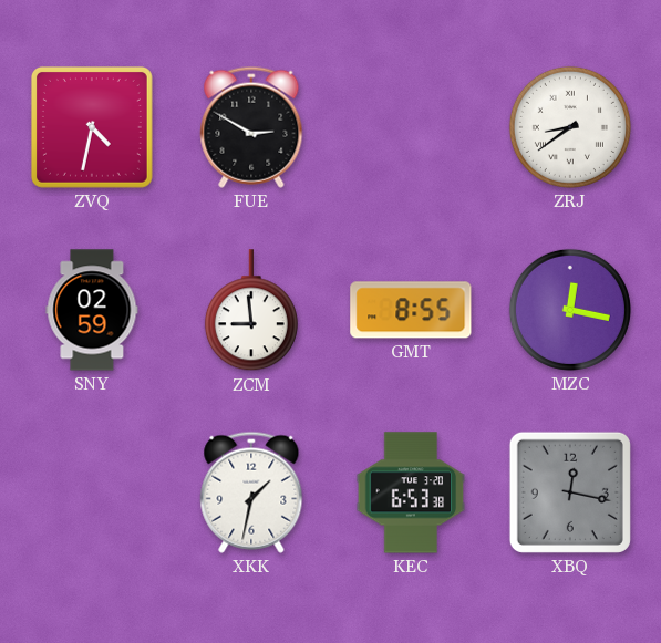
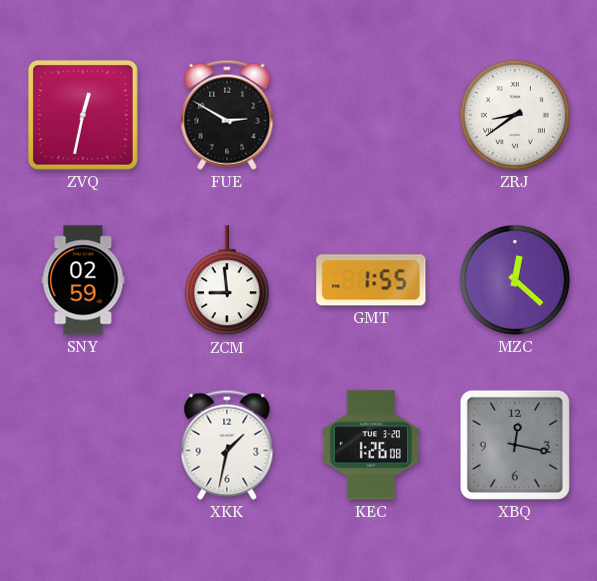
ZVQ: 4:32 -> 12:32
GMT: 8:55 -> 1:55
MZC: 12:17 -> 12:22
KEC: 6:53 -> 1:26
